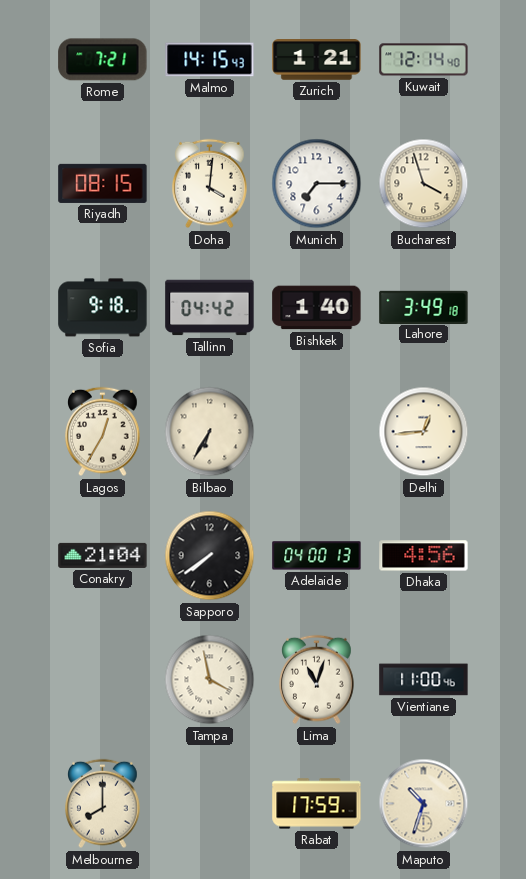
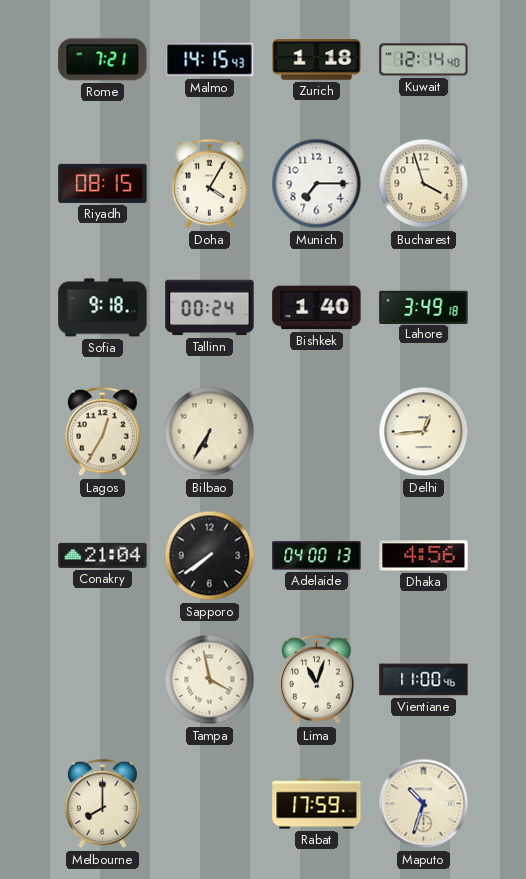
Zurich: 1:21 -> 1:18
Doha: 4:01 -> 4:05
Tallinn: 04:42 -> 00:24
